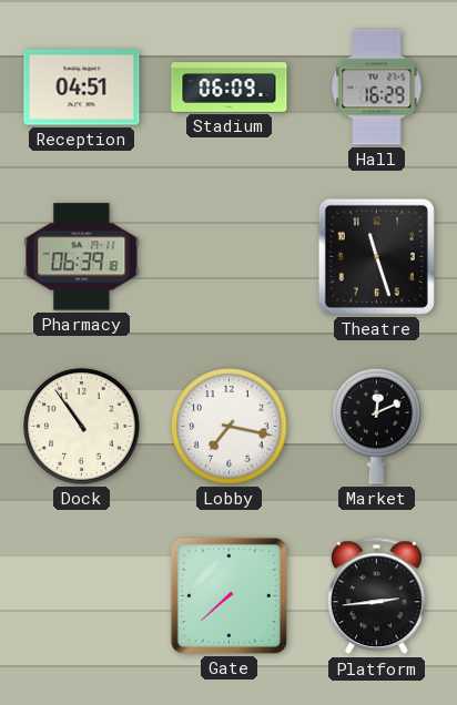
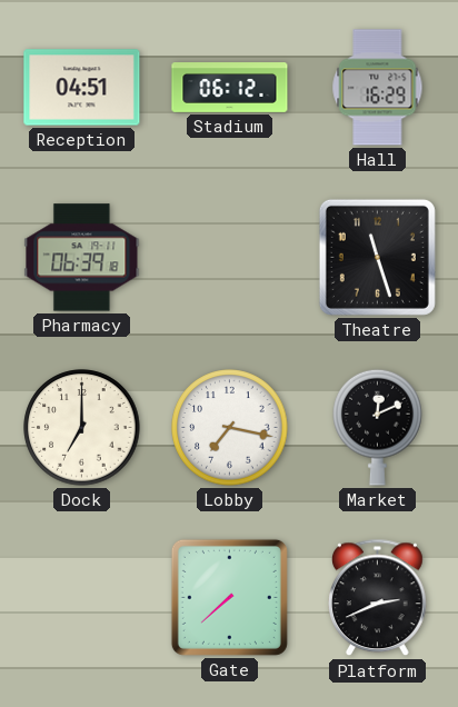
Stadium: 06:09 -> 06:12
Dock: 10:54 -> 7:00
Platform: 2:44 -> 2:41
